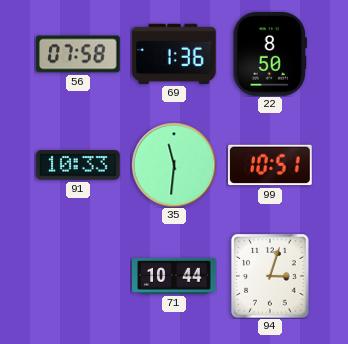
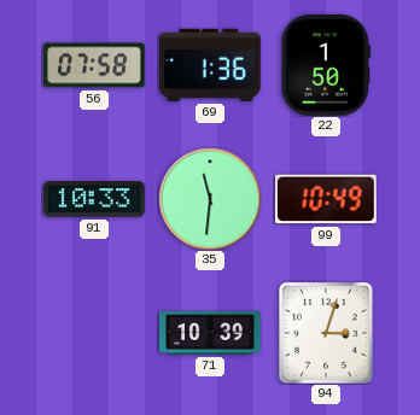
22: 8:50 -> 1:50
99: 10:51 -> 10:49
71: 10:44 -> 10:39
